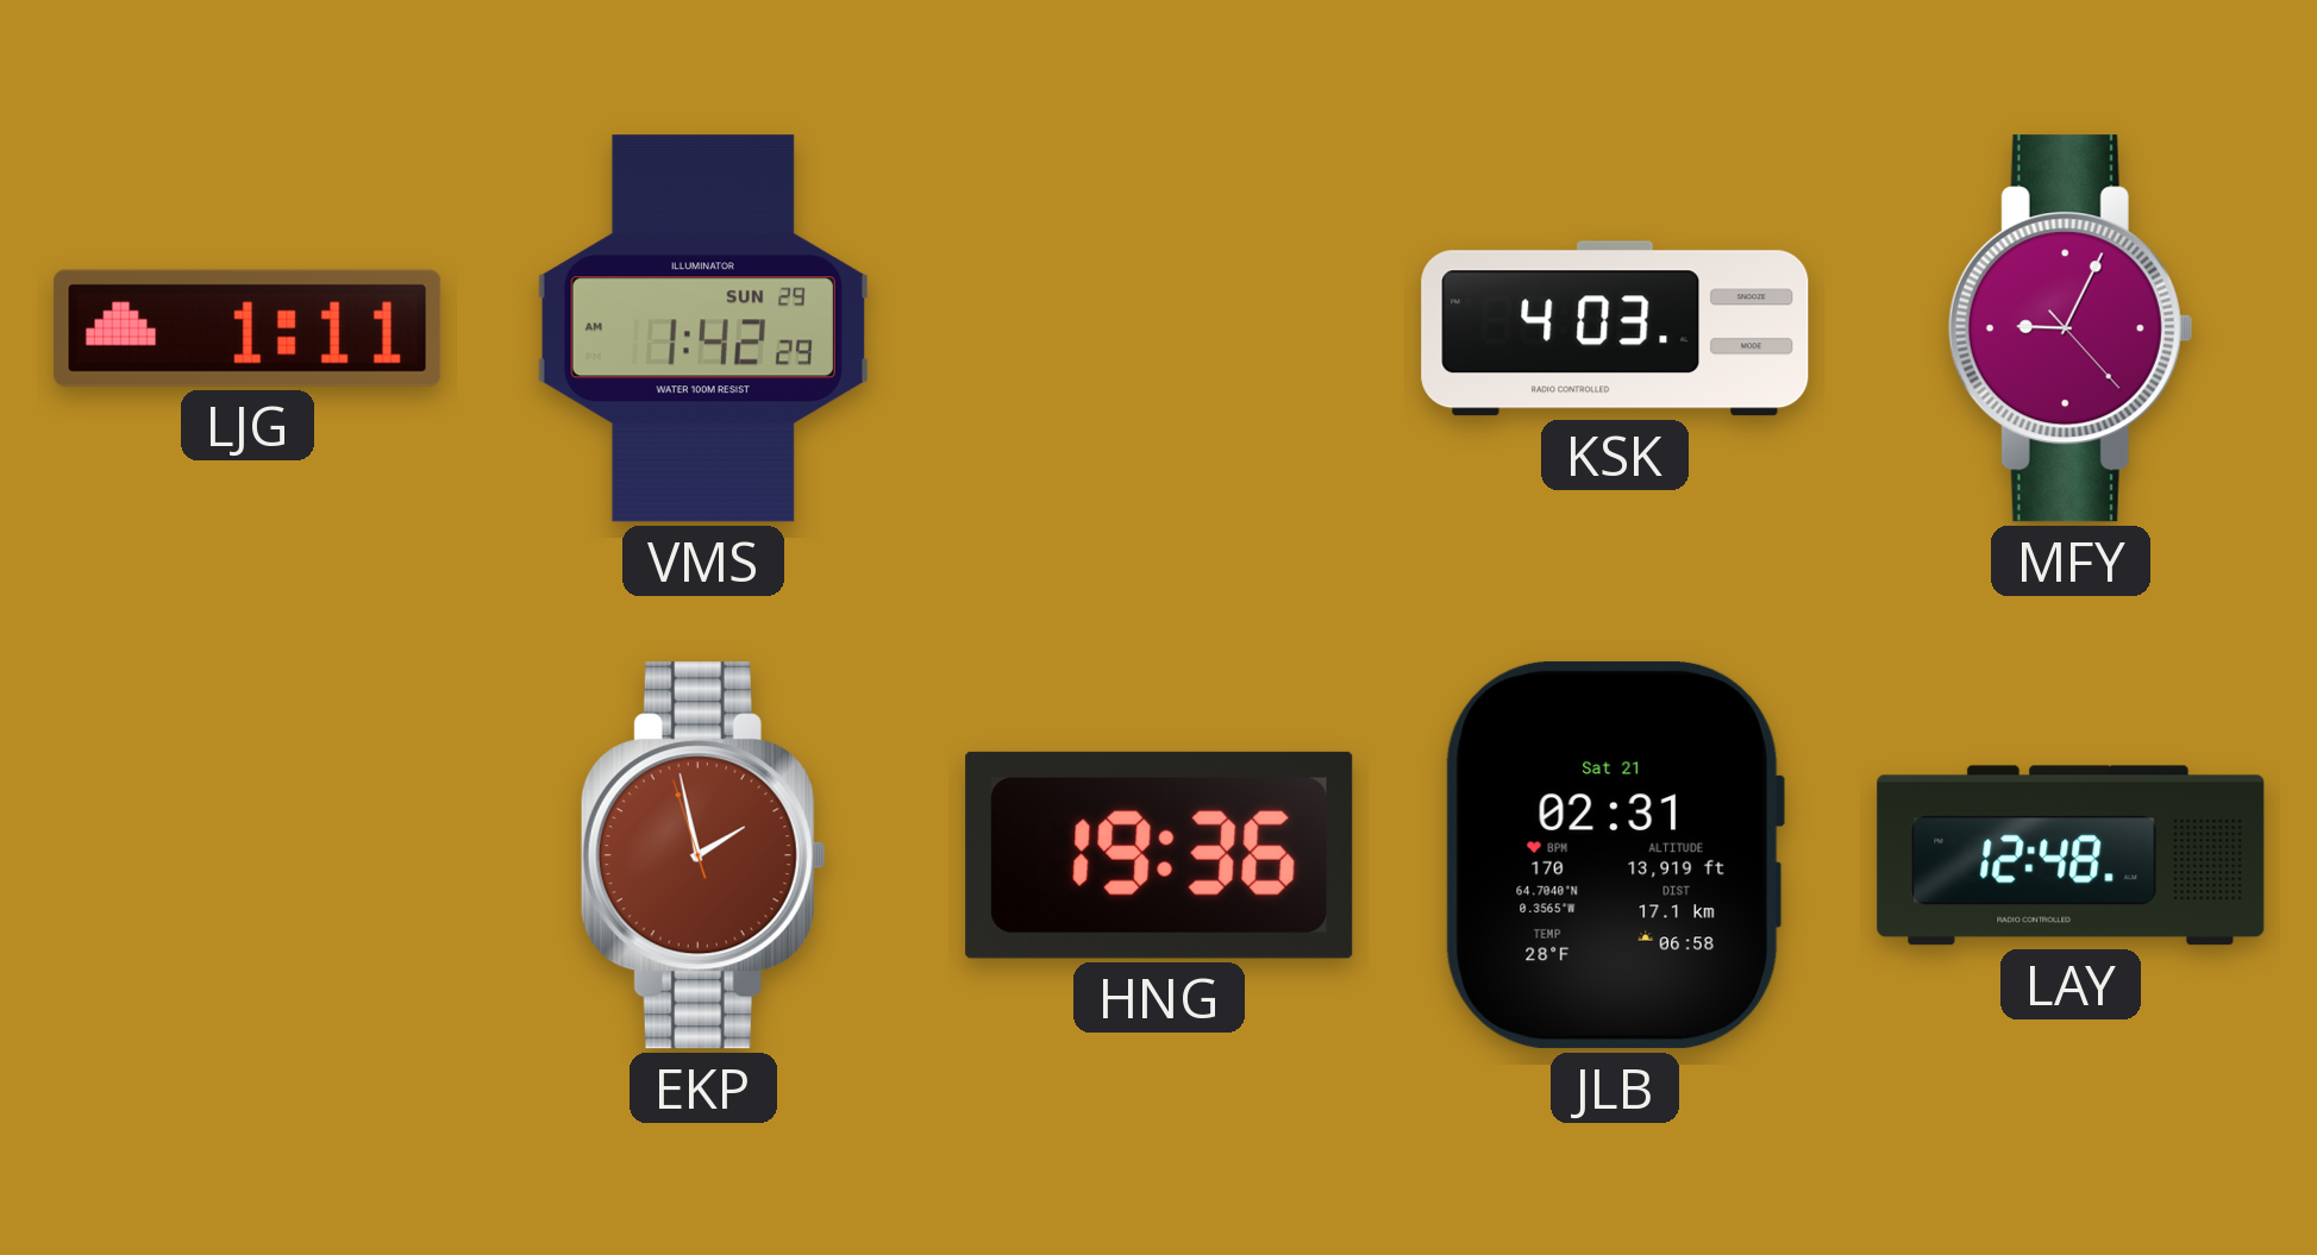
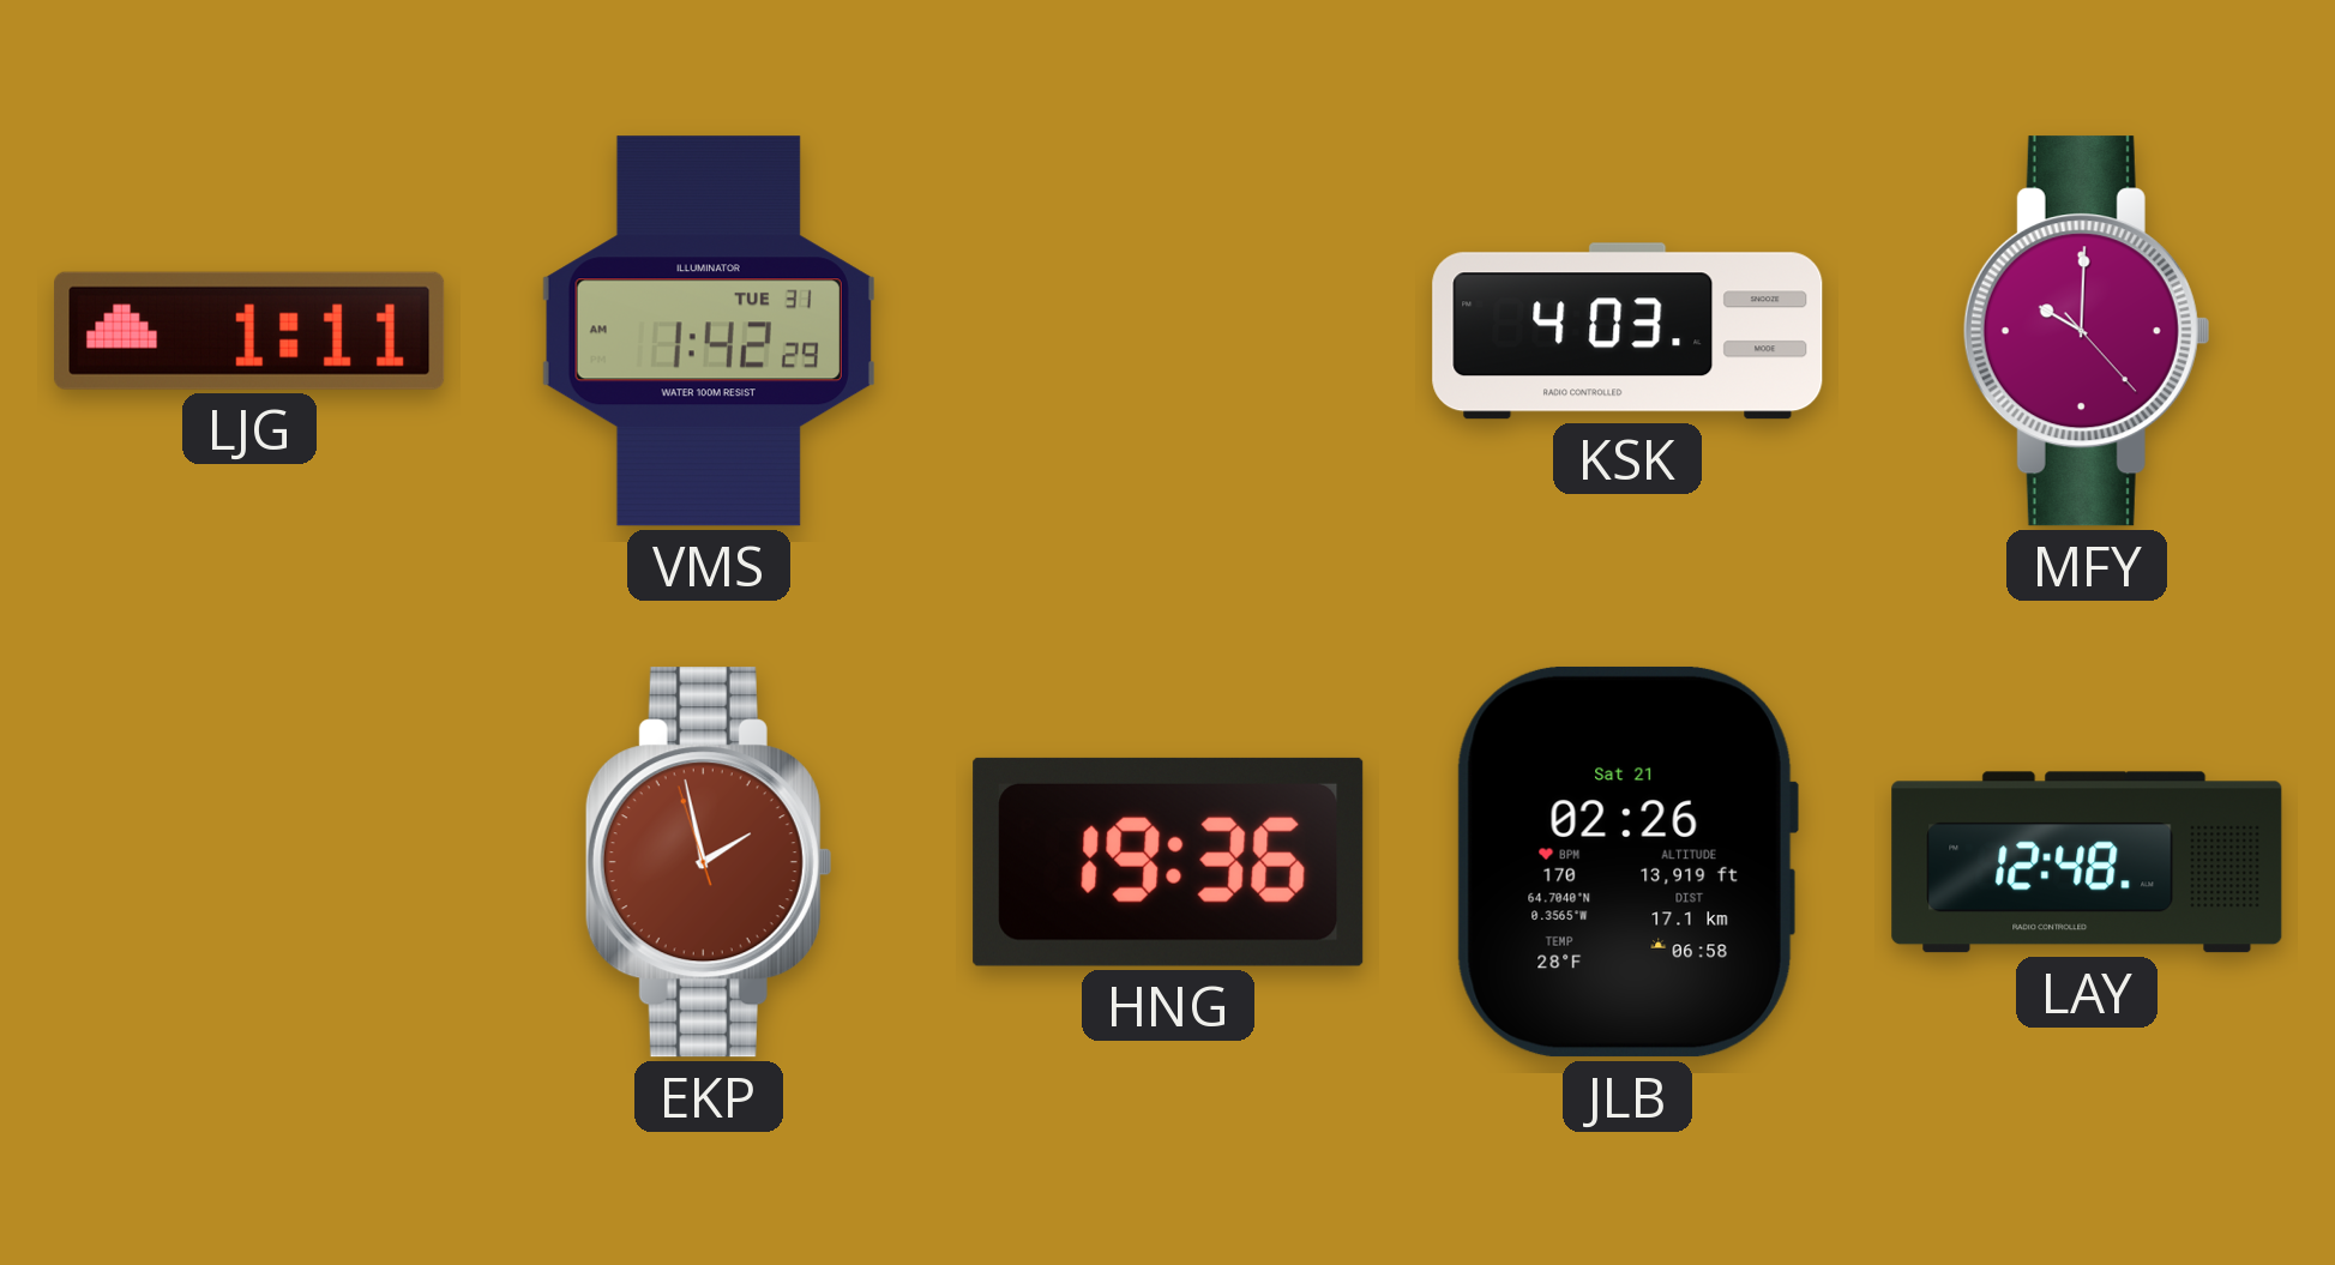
VMS date: SUN 29 -> TUE 31
MFY: 9:04 -> 10:00
JLB: 02:31 -> 02:26
